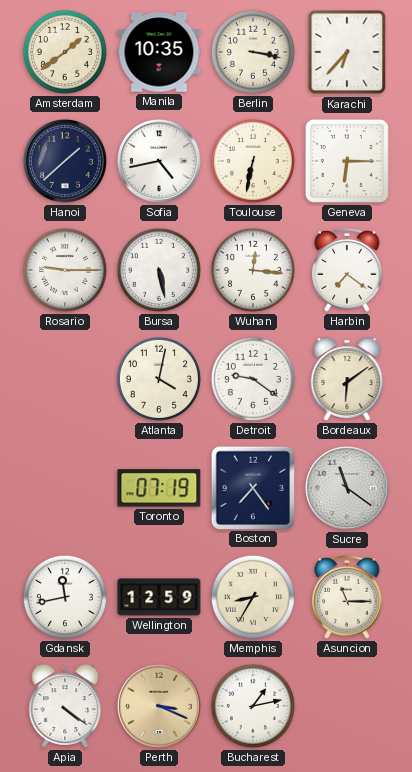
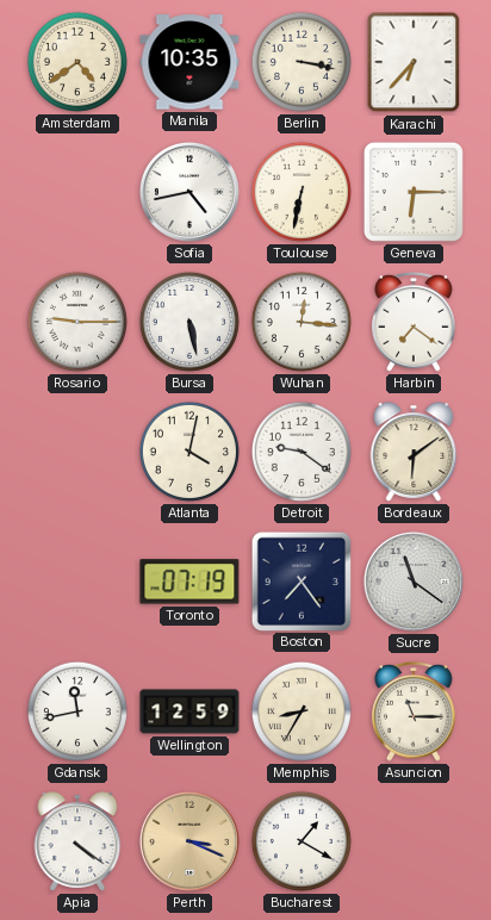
Amsterdam: 1:39 -> 4:39
Hanoi: 1:38 -> none
Bucharest: 1:13 -> 1:20
